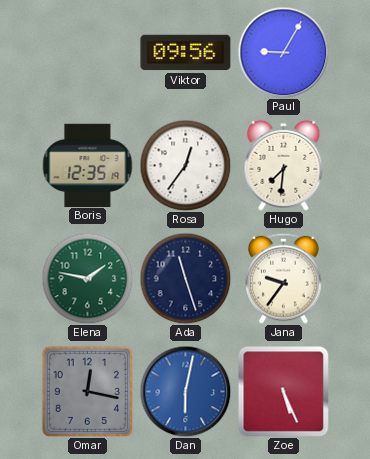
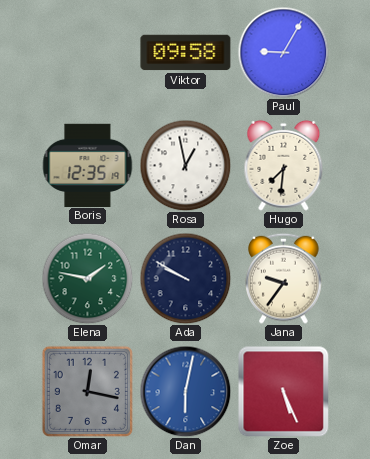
Viktor: 09:56 -> 09:58
Rosa: 12:36 -> 12:58
Ada: 11:27 -> 9:50
